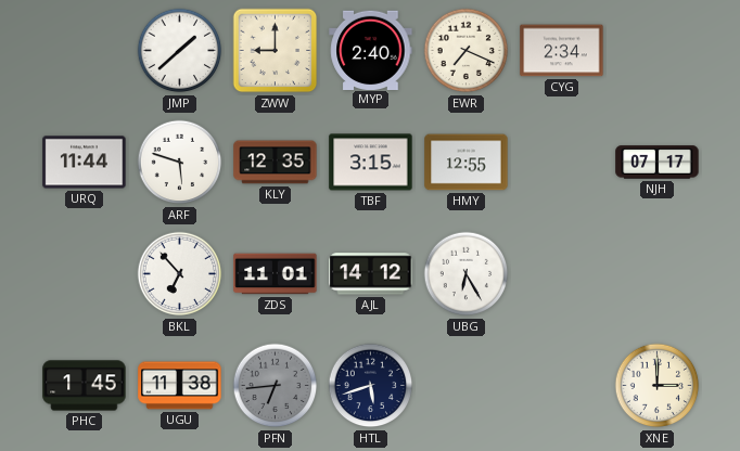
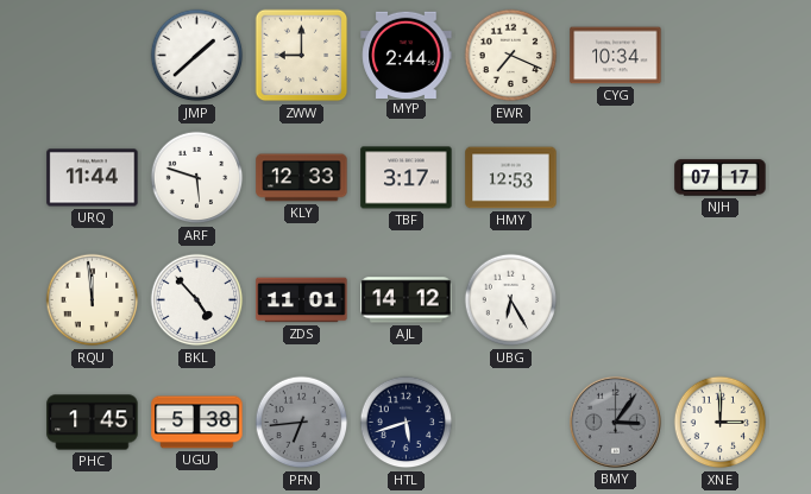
MYP: 2:40 -> 2:44
CYG: 2:34 -> 10:34
KLY: 12:35 -> 12:33
TBF: 3:15 -> 3:17
HMY: 12:55 -> 12:53
RQU: none -> 11:59
BKL: 6:53 -> 4:53
UGU: 11:38 -> 5:38
BMY: none -> 3:06
